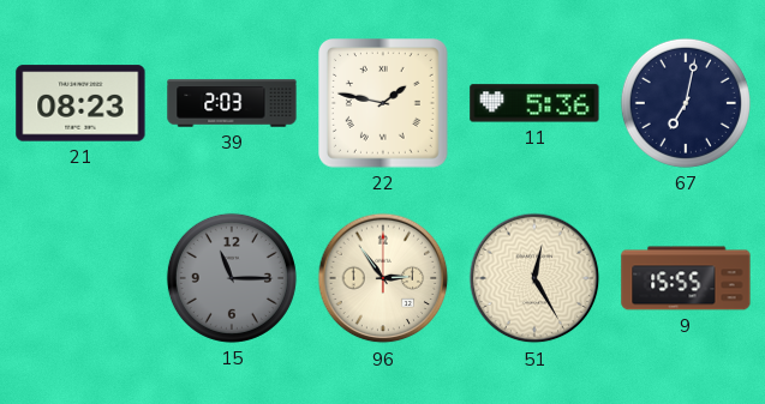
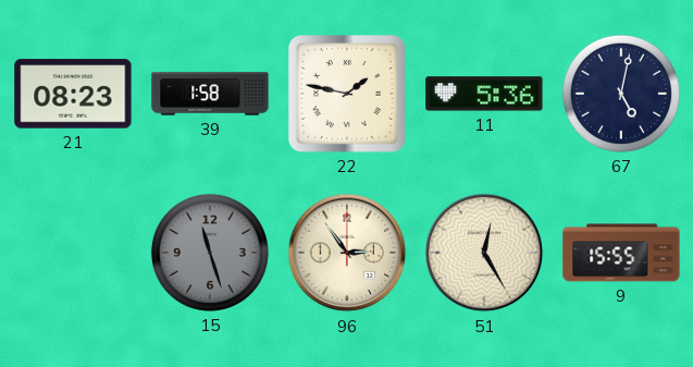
39: 2:03 -> 1:58
67: 7:02 -> 5:02
15: 11:15 -> 11:27
